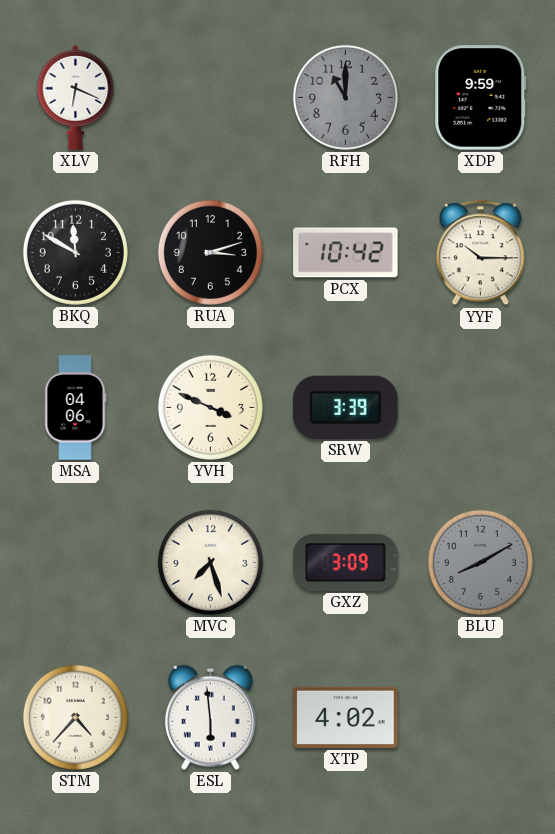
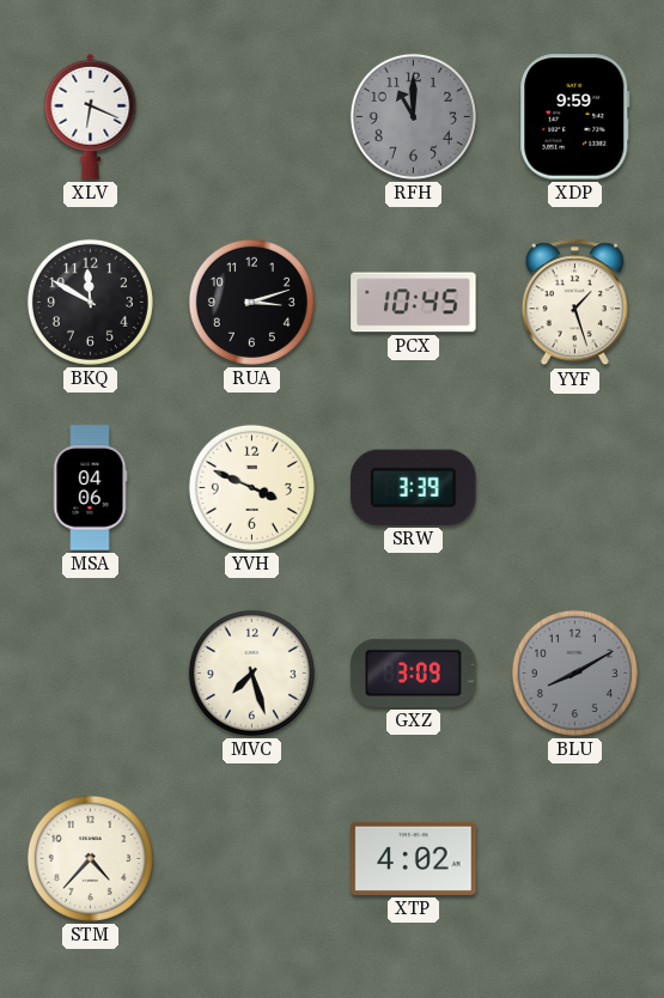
PCX: 10:42 -> 10:45
YYF: 10:15 -> 1:27
ESL: 5:59 -> none
